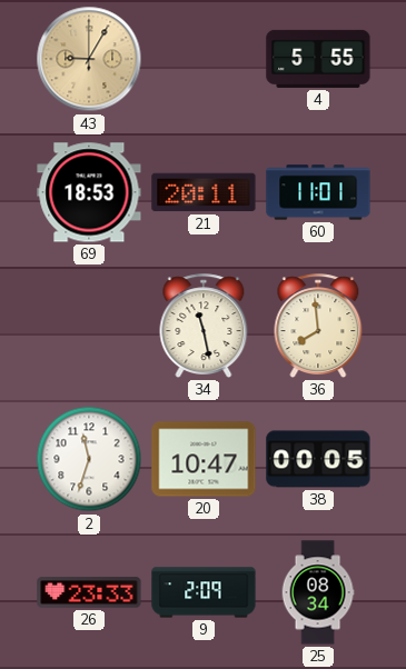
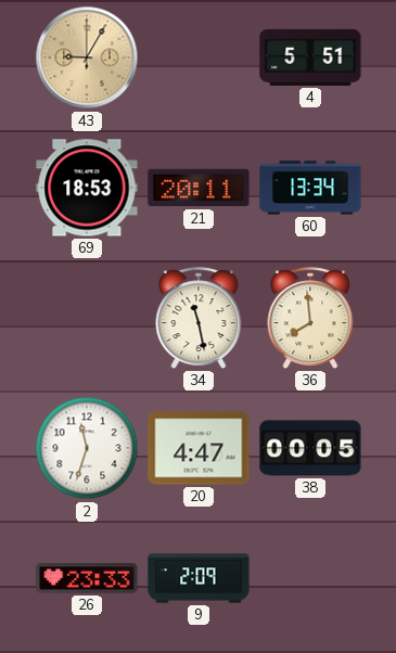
4: 5:55 -> 5:51
60: 11:01 -> 13:34
20: 10:47 -> 4:47
25: 08:34 -> none
